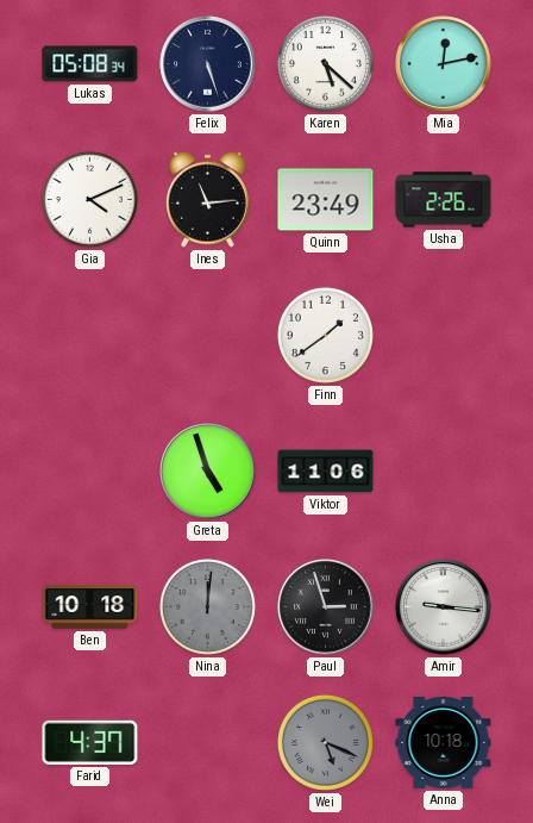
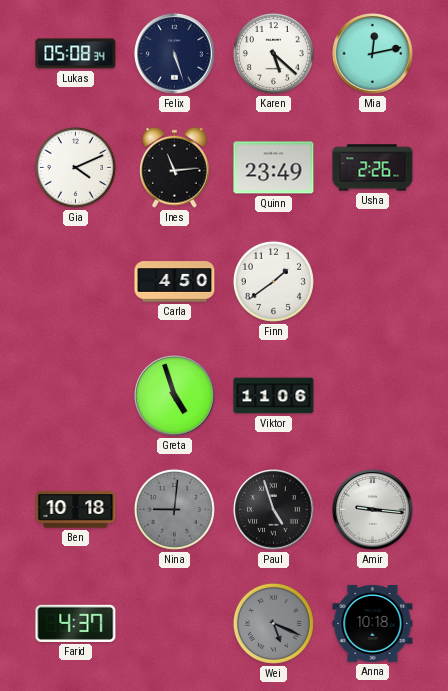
Carla: none -> 4:50
Nina: 12:01 -> 9:01
Paul: 2:57 -> 4:57
